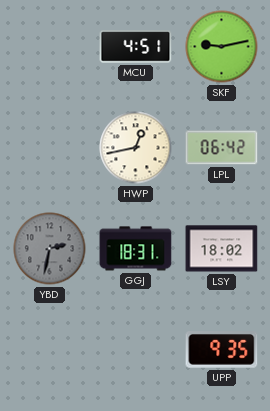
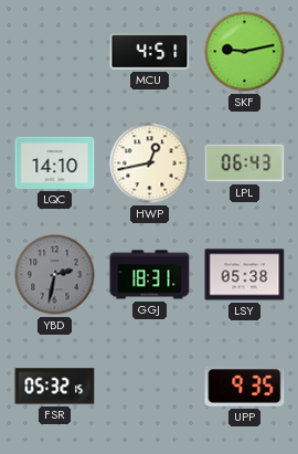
LQC: none -> 14:10
LPL: 06:42 -> 06:43
LSY: 18:02 -> 05:38
FSR: none -> 05:32
